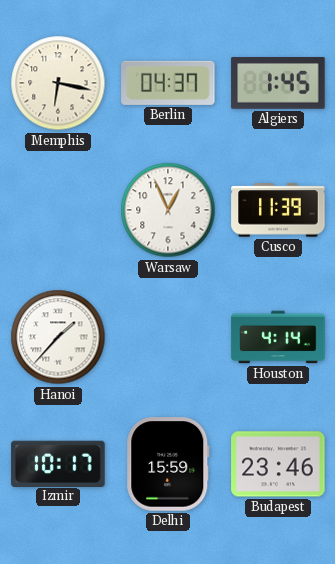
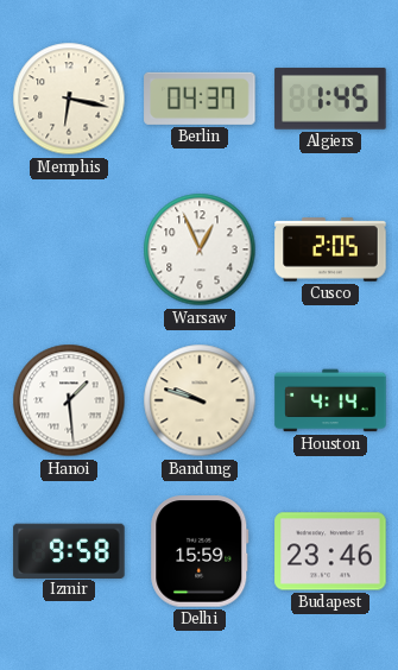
Cusco: 11:39 -> 2:05
Hanoi: 1:37 -> 1:29
Bandung: none -> 9:48
Izmir: 10:17 -> 9:58
